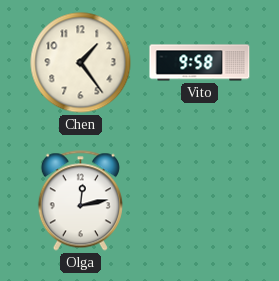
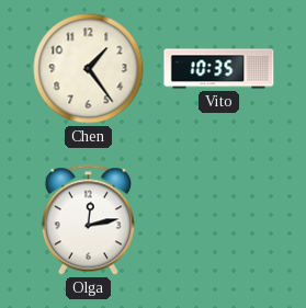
Vito: 9:58 -> 10:35
